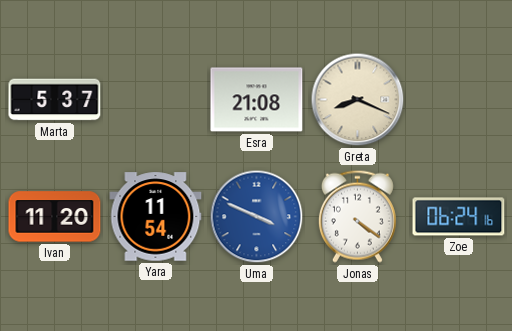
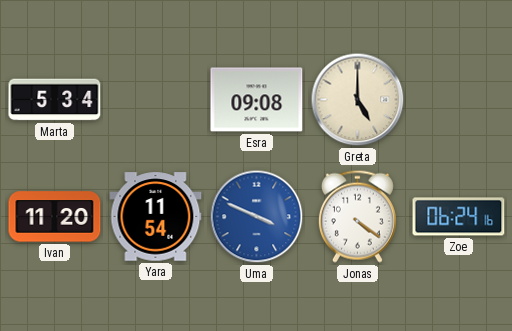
Marta: 5:37 -> 5:34
Esra: 21:08 -> 09:08
Greta: 8:19 -> 5:00
